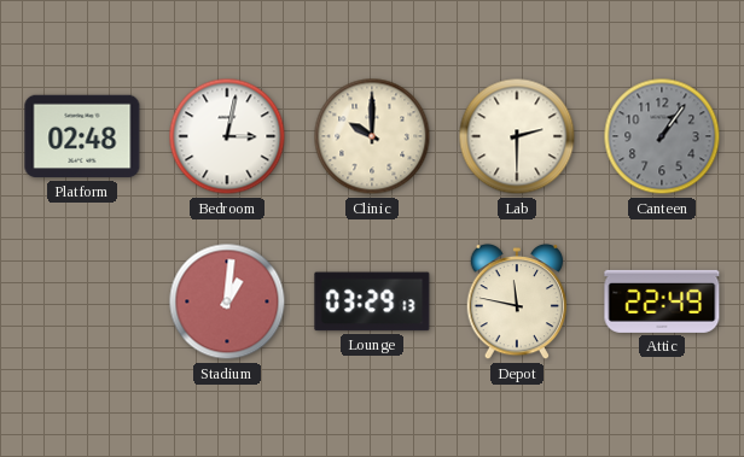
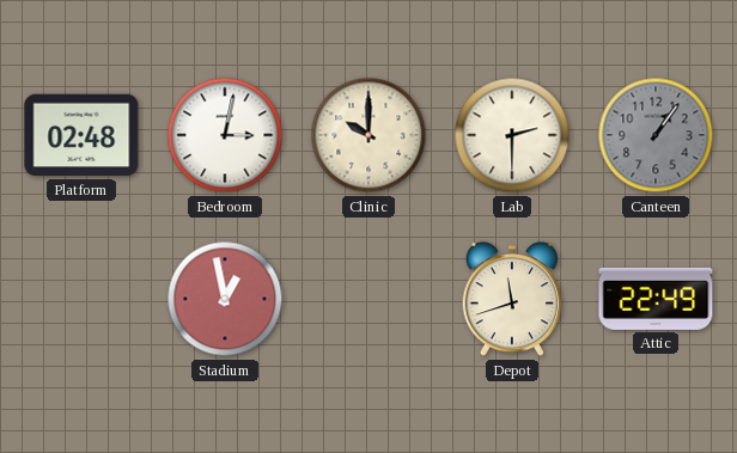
Stadium: 1:01 -> 12:58
Lounge: 03:29 -> none
Depot: 11:47 -> 11:42
